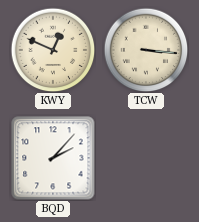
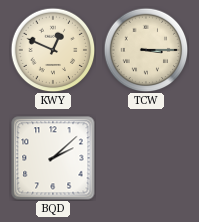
TCW: 3:16 -> 3:15
BQD: 2:07 -> 2:08
